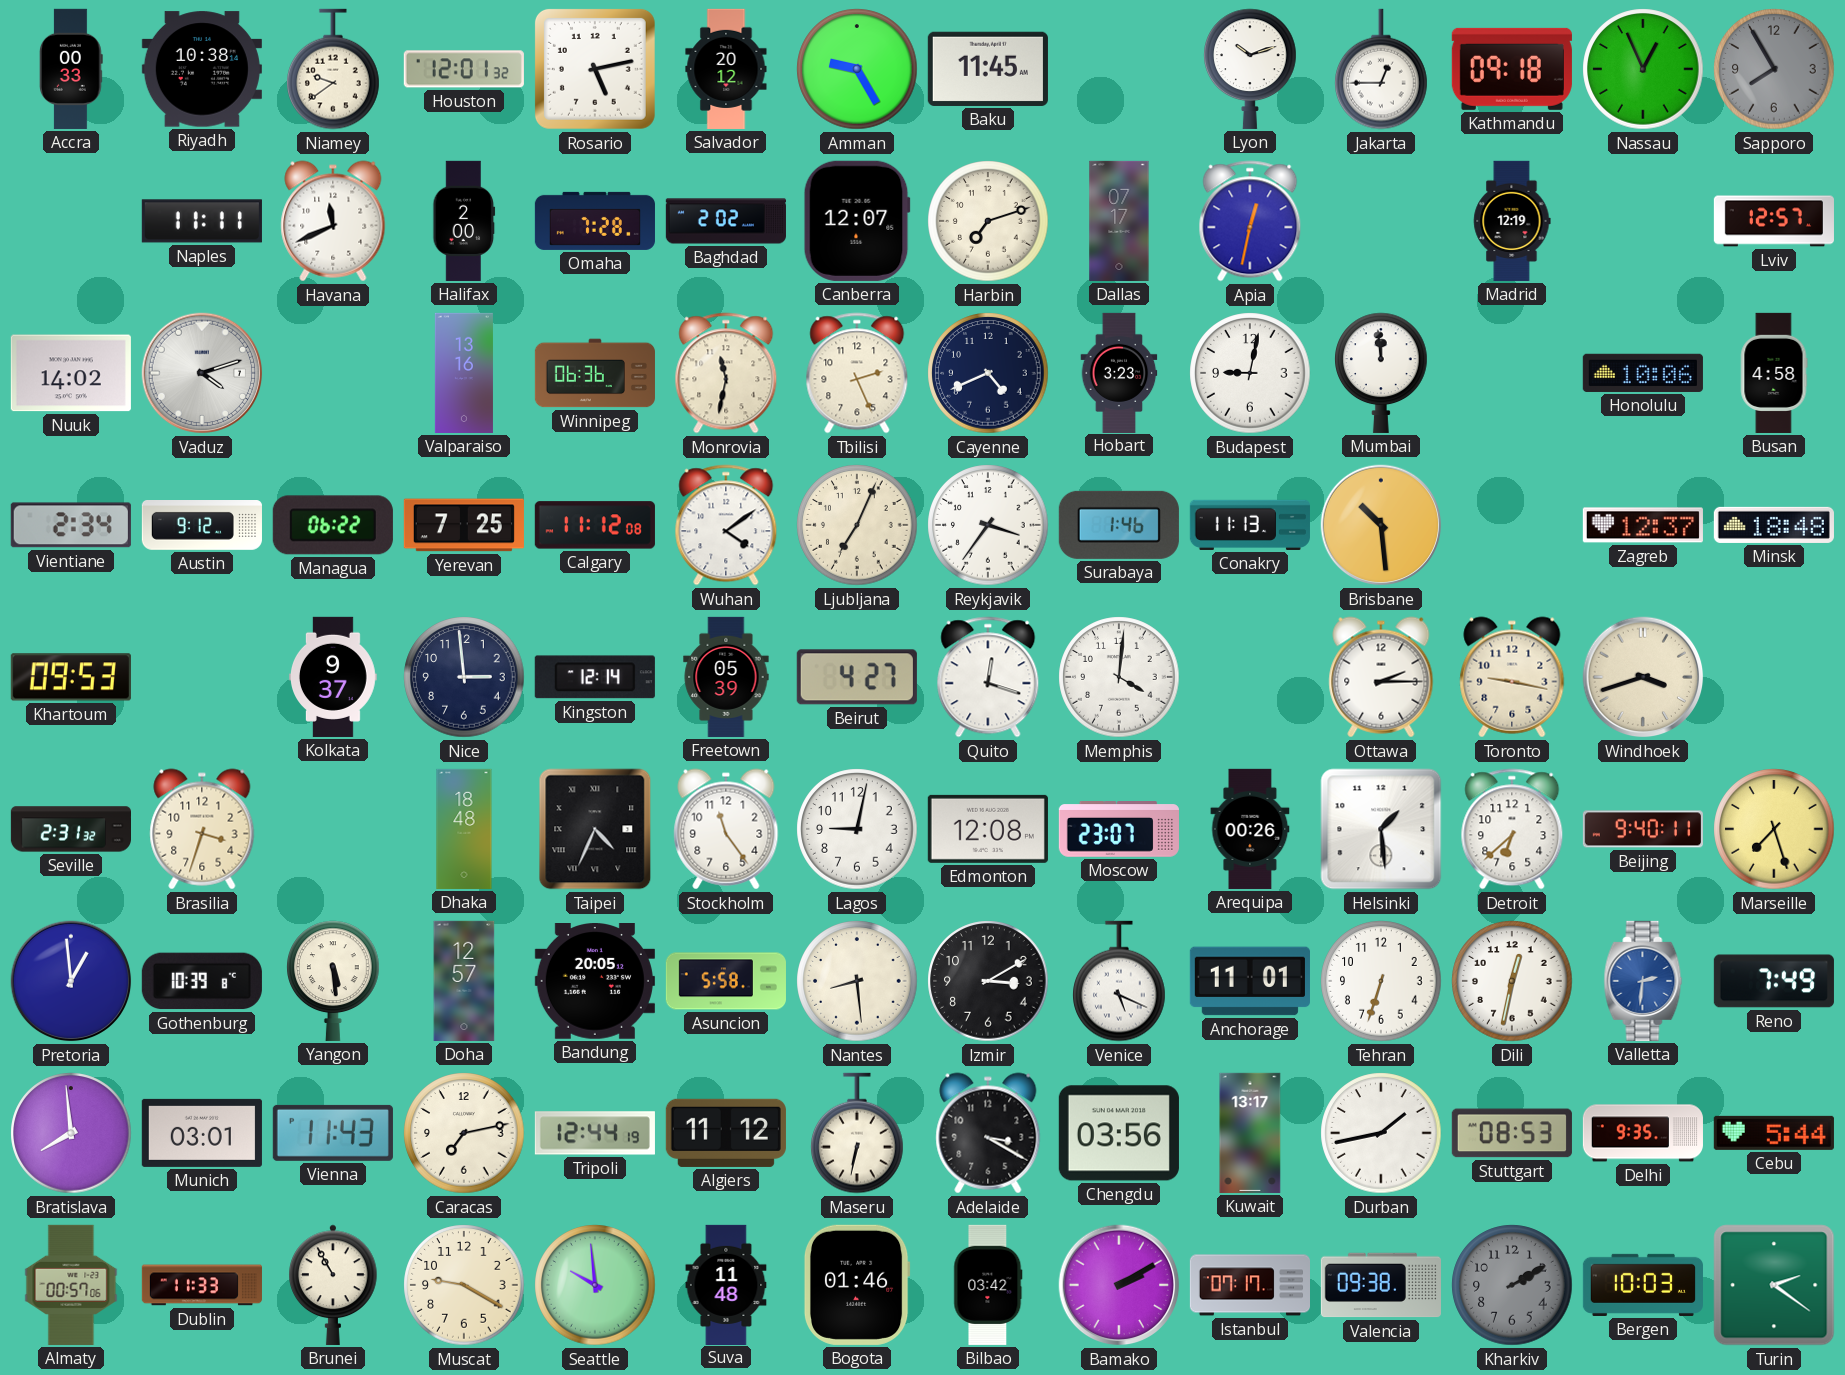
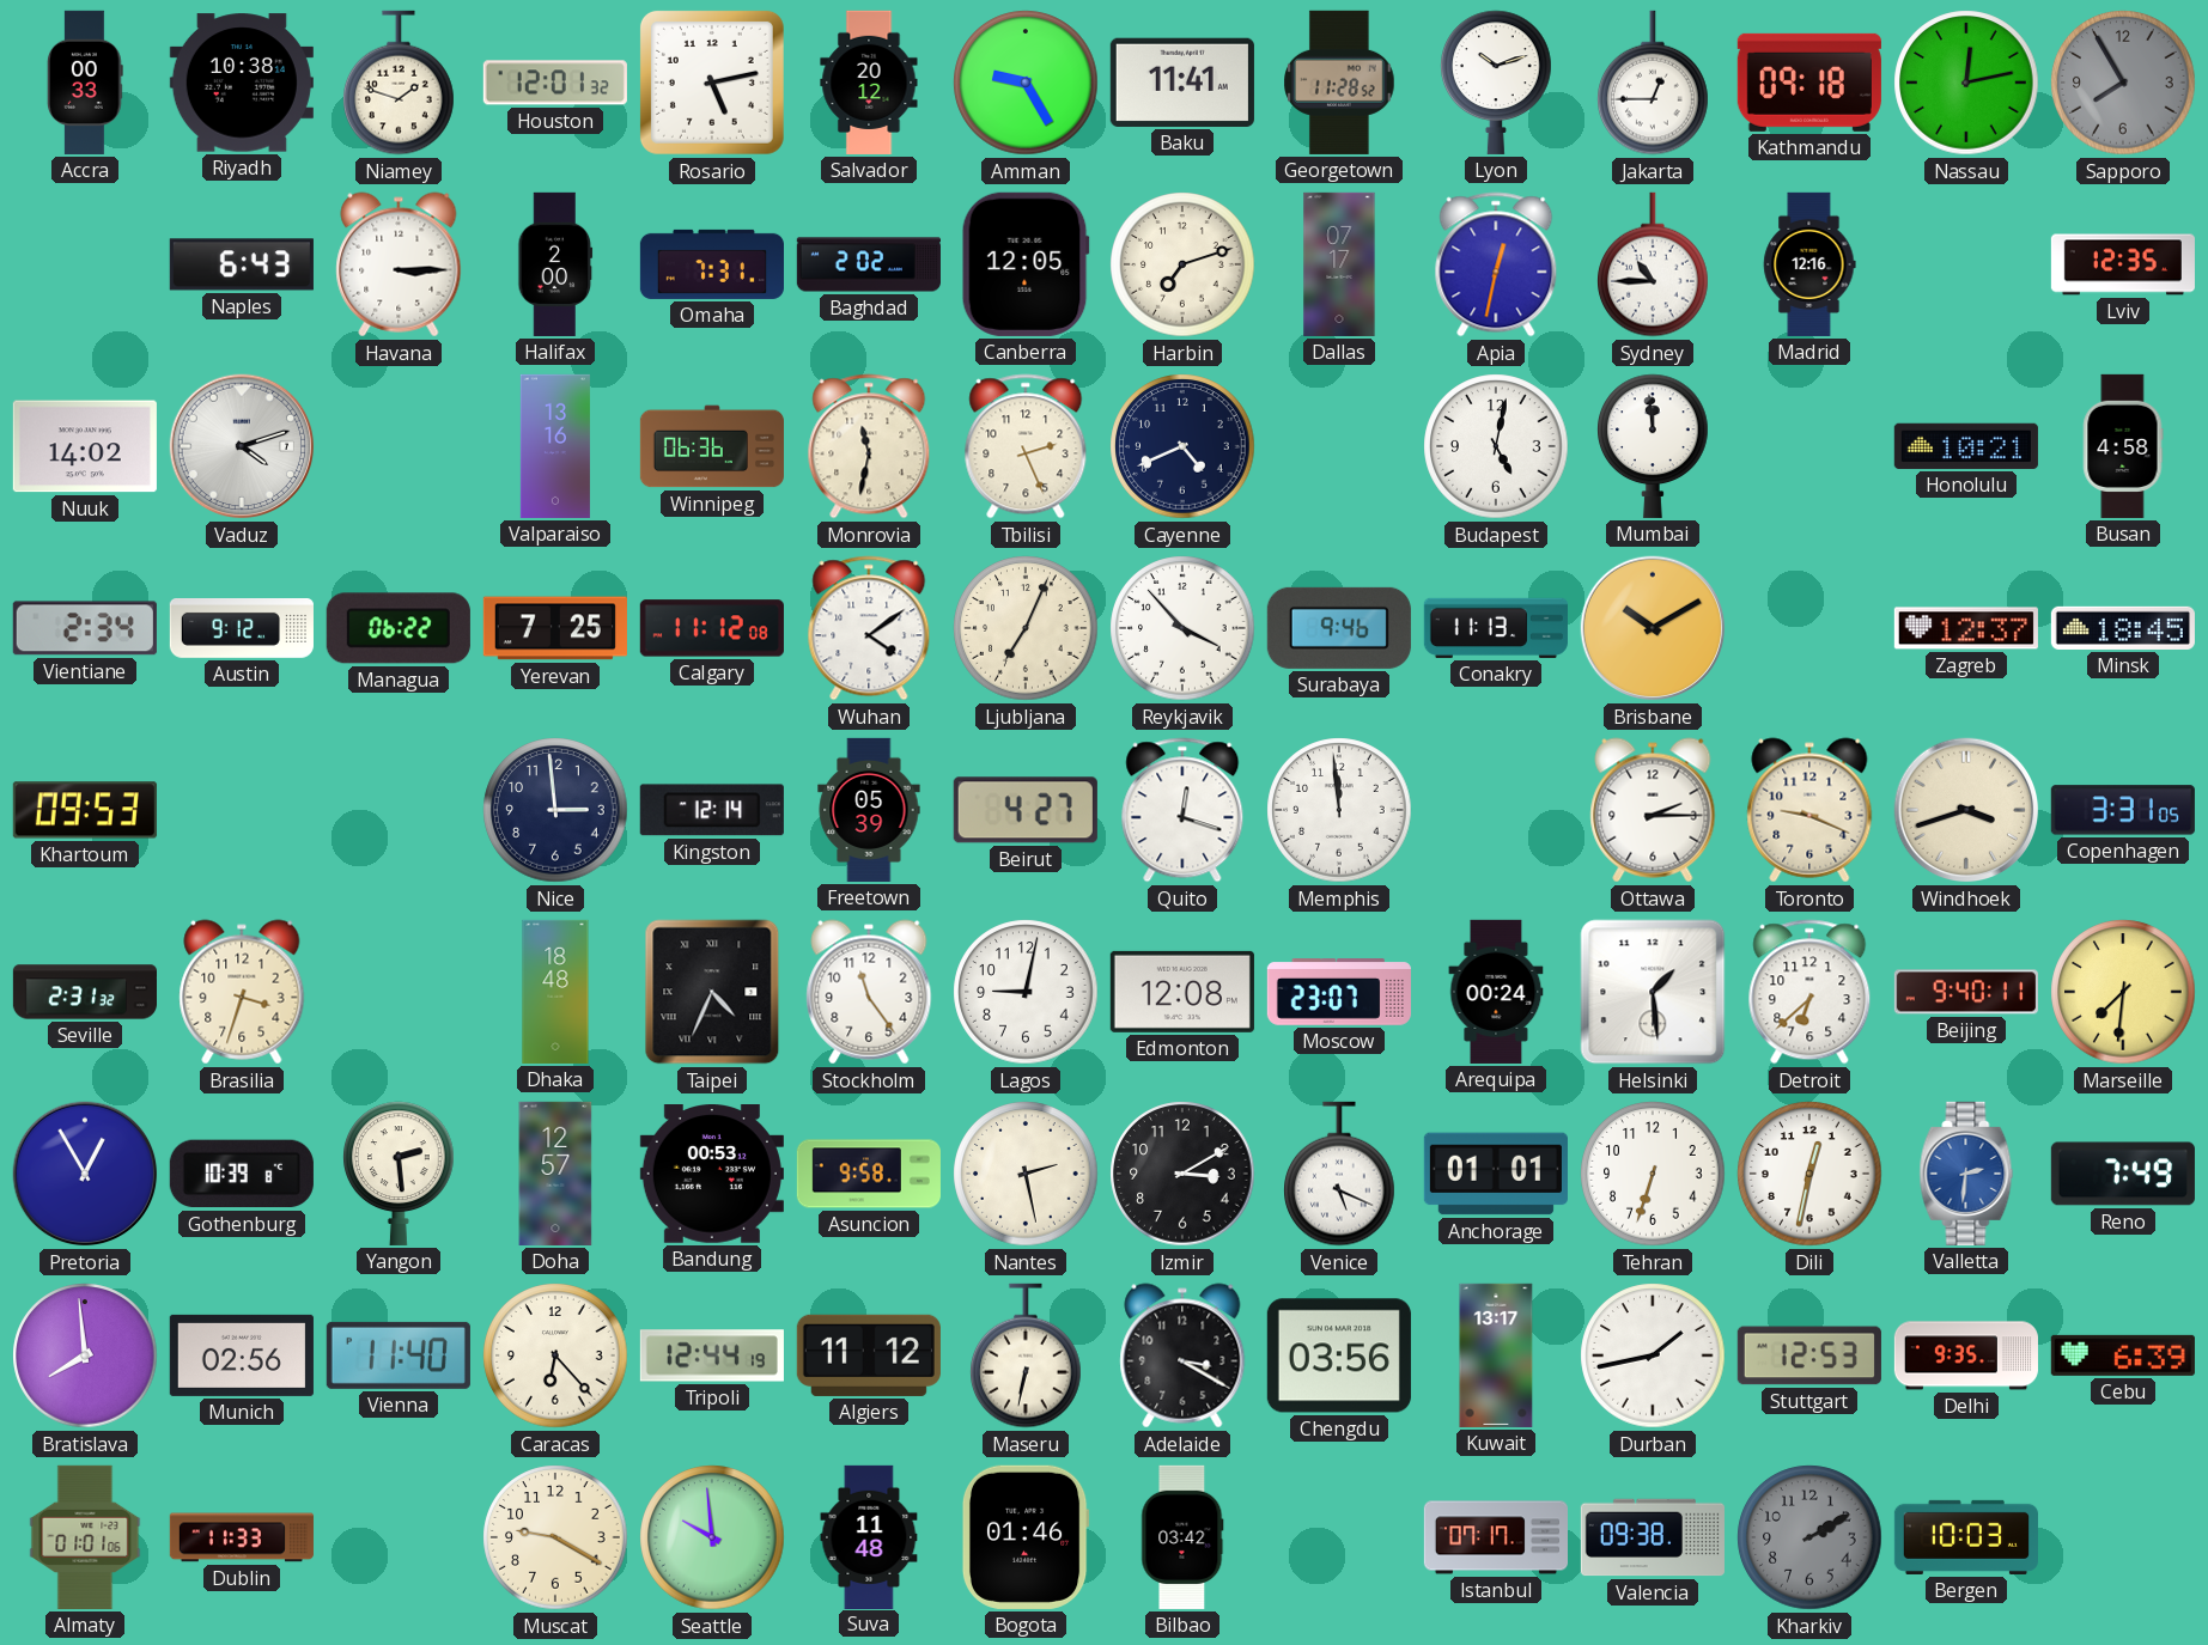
Niamey: 9:39 -> 1:48
Baku: 11:45 -> 11:41
Georgetown: none -> 11:28
Nassau: 12:56 -> 12:13
Naples: 11:11 -> 6:43
Havana: 11:41 -> 3:15
Omaha: 7:28 -> 7:31
Canberra: 12:07 -> 12:05
Sydney: none -> 10:45
Madrid: 12:19 -> 12:16
Lviv: 12:57 -> 12:35
Hobart: 3:23 -> none
Budapest: 9:02 -> 5:02
Honolulu: 10:06 -> 10:21
Reykjavik: 3:36 -> 3:53
Surabaya: 1:46 -> 9:46
Brisbane: 10:29 -> 10:10
Minsk: 18:48 -> 18:45
Kolkata: 9:37 -> none
Memphis: 4:01 -> 11:59
Toronto: 9:17 -> 9:19
Copenhagen: none -> 3:31
Arequipa: 00:26 -> 00:24
Marseille: 7:27 -> 7:31
Pretoria: 12:59 -> 12:55
Yangon: 5:29 -> 2:29
Bandung: 20:05 -> 00:53
Asuncion: 5:58 -> 9:58
Nantes: 8:29 -> 2:28
Anchorage: 11:01 -> 01:01
Munich: 03:01 -> 02:56
Vienna: 11:43 -> 11:40
Caracas: 7:13 -> 6:23
Stuttgart: 08:53 -> 12:53
Cebu: 5:44 -> 6:39
Almaty: 00:57 -> 01:01
Brunei: 10:55 -> none
Bamako: 2:10 -> none
Turin: 2:21 -> none
